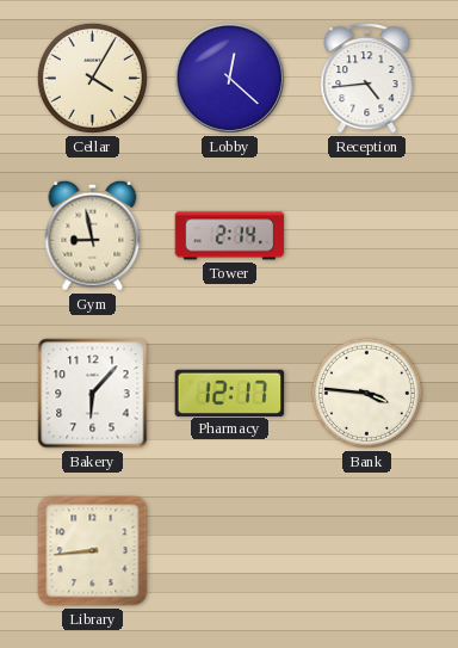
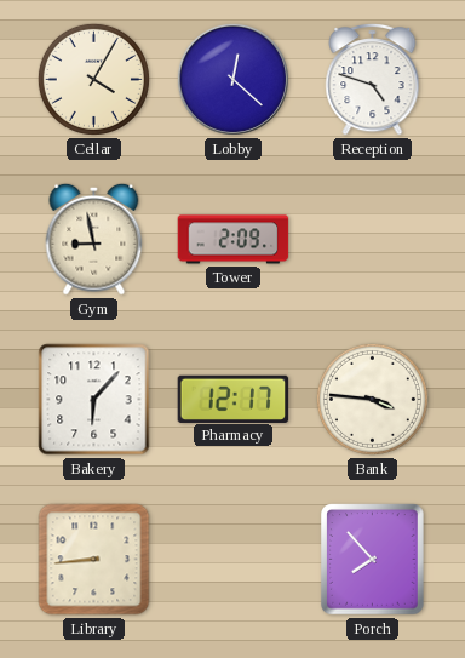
Reception: 4:44 -> 4:48
Tower: 2:14 -> 2:09
Porch: none -> 7:53
